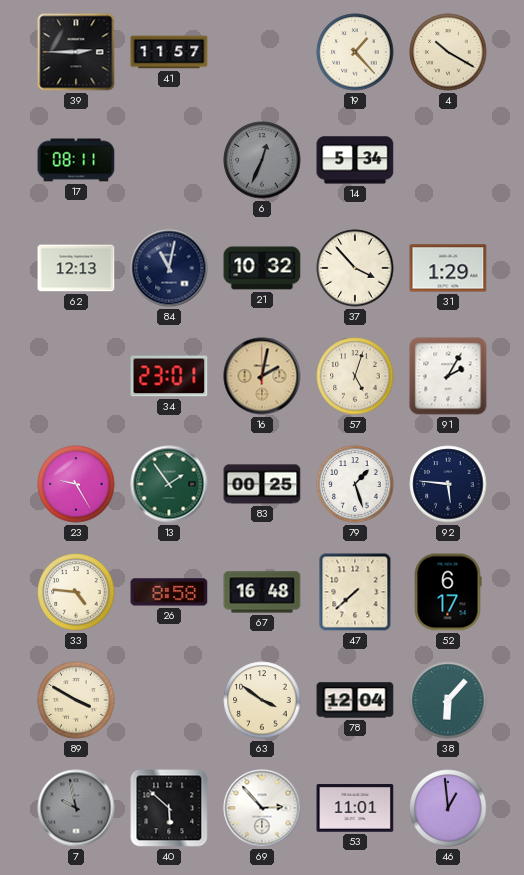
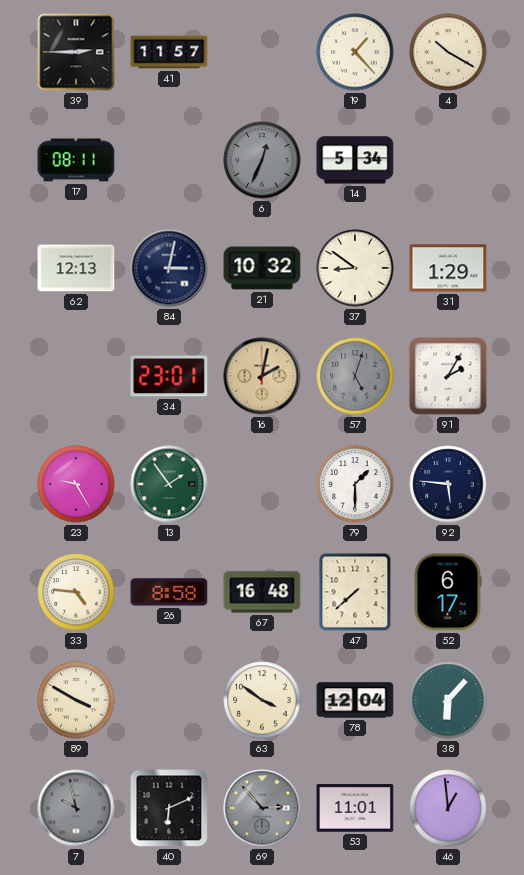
84: 11:02 -> 3:02
37: 3:53 -> 8:51
57 dial: cream -> grey
83: 00:25 -> none
79: 1:27 -> 1:30
40: 5:52 -> 6:11
69 dial: white -> grey
